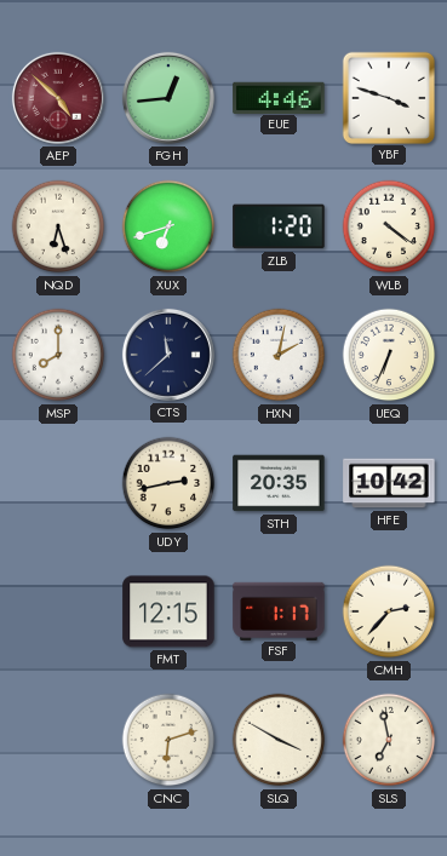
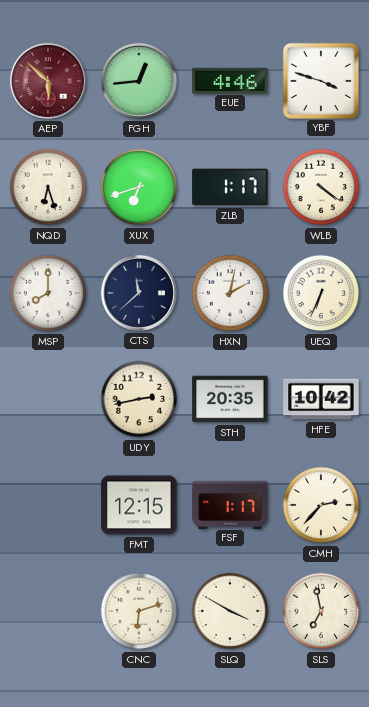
AEP: 4:52 -> 5:52
ZLB: 1:20 -> 1:17
